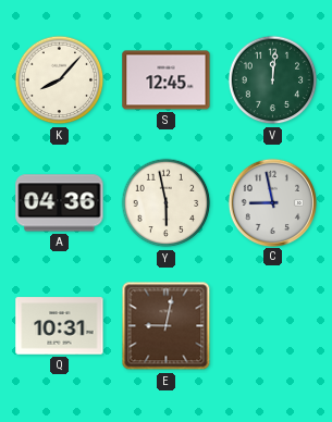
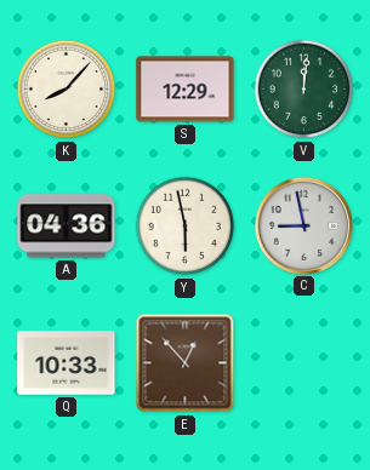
S: 12:45 -> 12:29
Q: 10:31 -> 10:33
E: 9:02 -> 12:53
